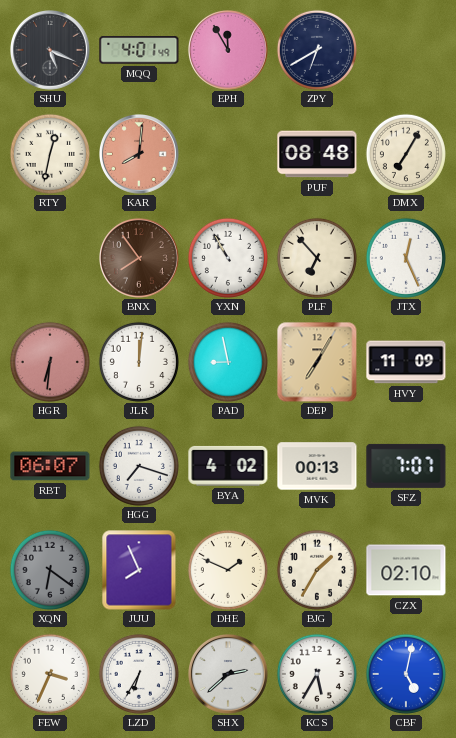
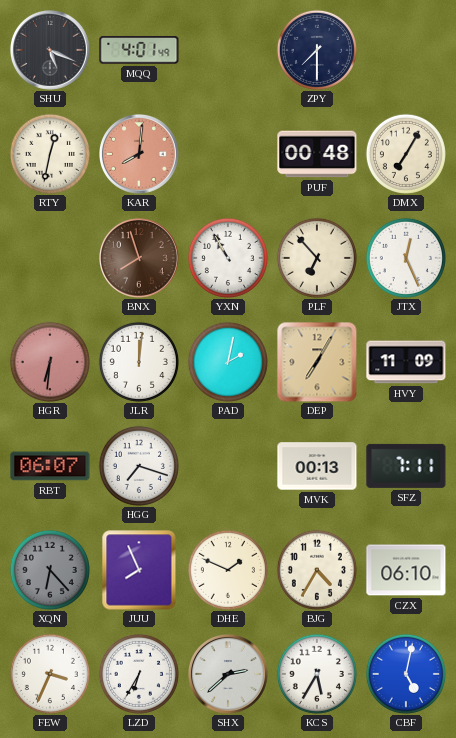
EPH: 11:55 -> none
ZPY: 6:40 -> 7:30
PUF: 08:48 -> 00:48
BNX: 7:54 -> 7:57
PAD: 8:58 -> 2:02
BYA: 4:02 -> none
SFZ: 7:07 -> 7:11
XQN: 6:21 -> 6:23
BJG: 1:35 -> 4:35
CZX: 02:10 -> 06:10
